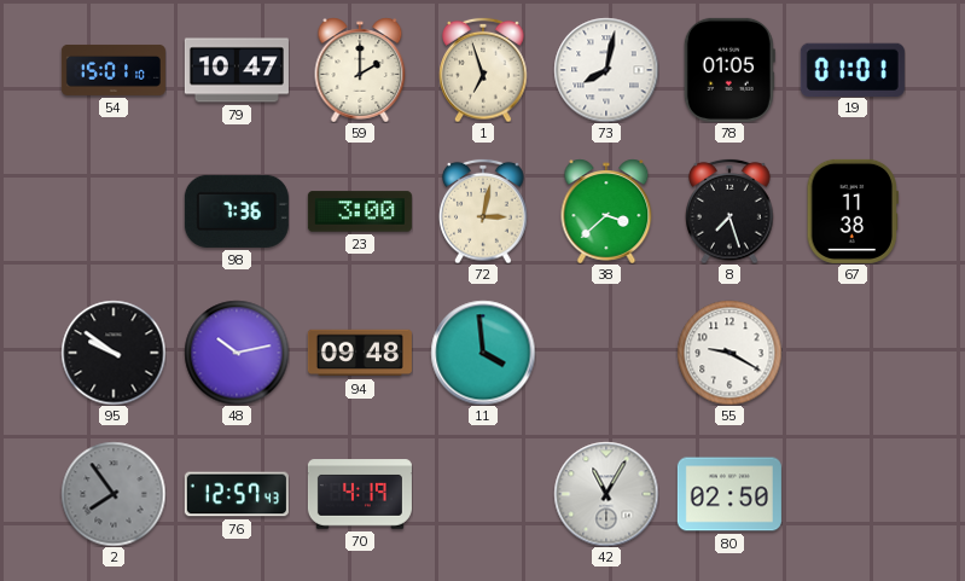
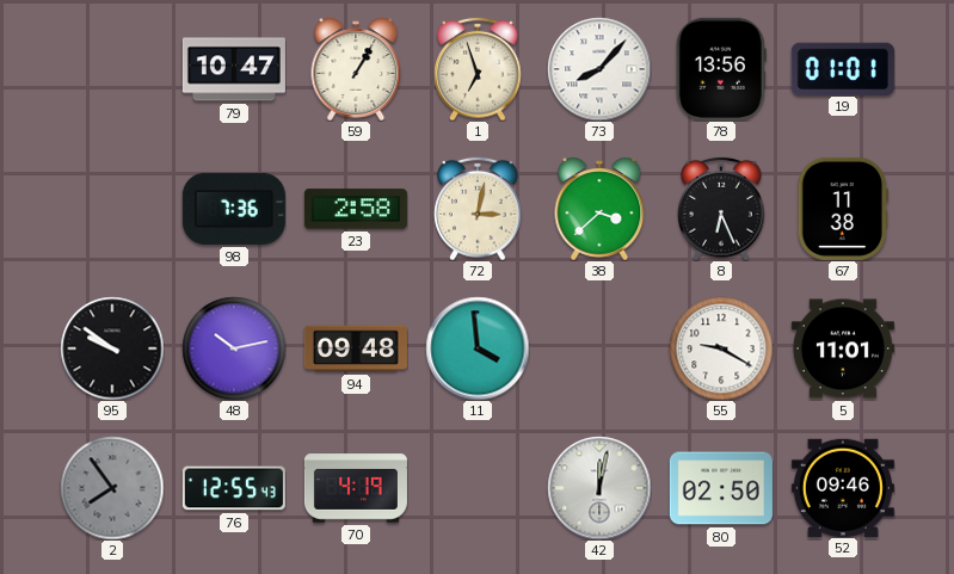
54: 15:01 -> none
59: 2:00 -> 1:05
73: 8:02 -> 8:07
78: 01:05 -> 13:56
23: 3:00 -> 2:58
8: 7:27 -> 6:26
5: none -> 11:01
76: 12:57 -> 12:55
42: 11:05 -> 12:02
52: none -> 09:46
